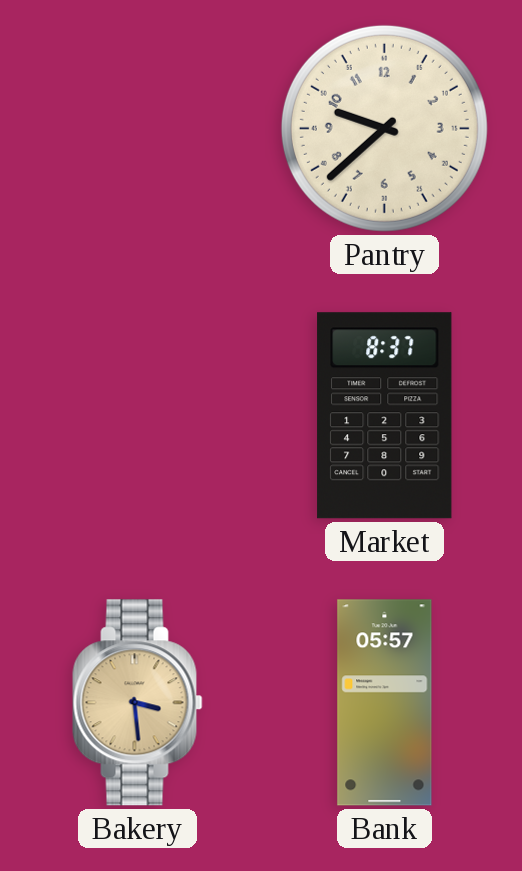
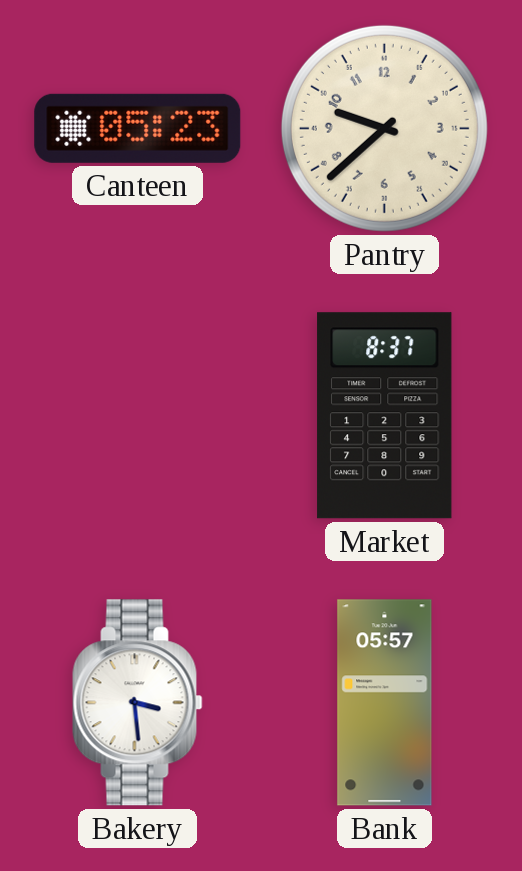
Canteen: none -> 05:23
Bakery dial: champagne -> white
